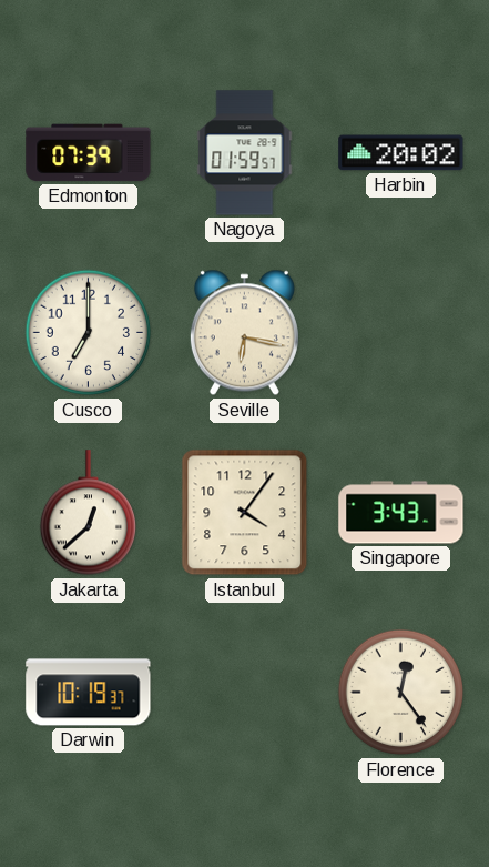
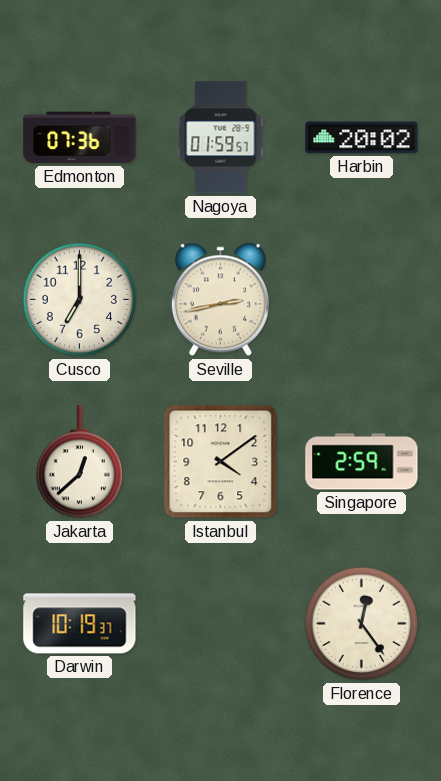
Edmonton: 07:39 -> 07:36
Seville: 6:17 -> 2:43
Istanbul: 4:06 -> 4:09
Singapore: 3:43 -> 2:59
